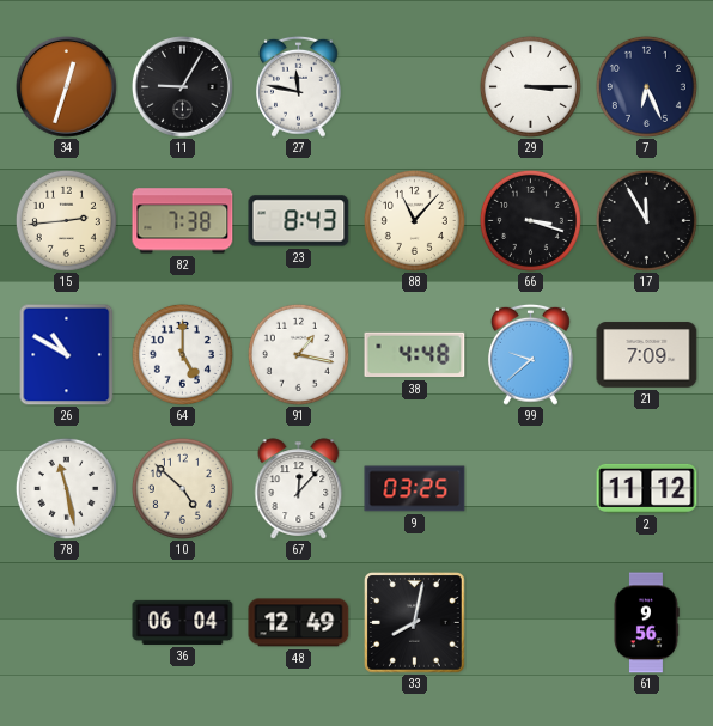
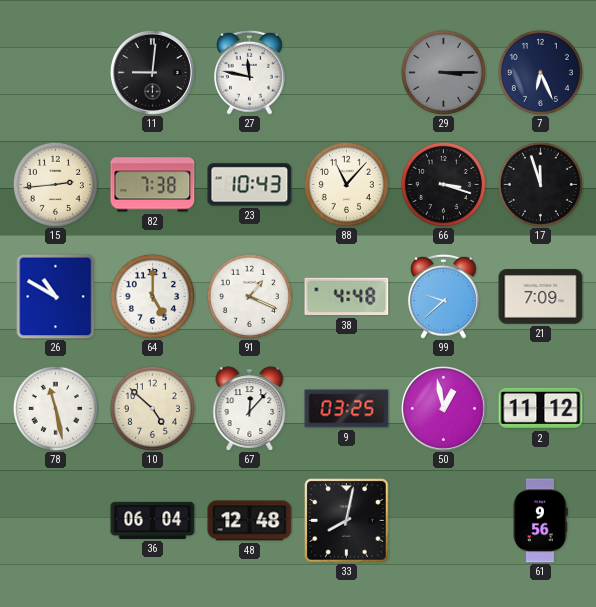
34: 12:33 -> none
11: 9:05 -> 9:01
29 dial: white -> grey
23: 8:43 -> 10:43
17: 11:55 -> 11:57
91: 1:17 -> 1:19
50: none -> 12:58
48: 12:49 -> 12:48
